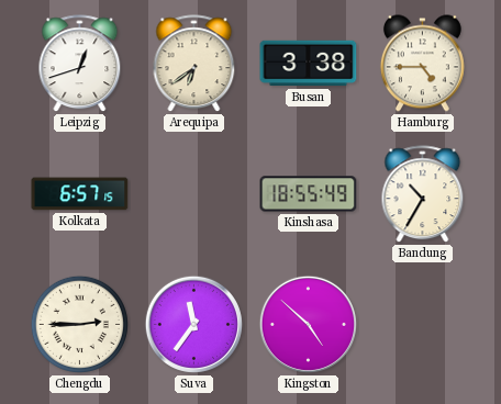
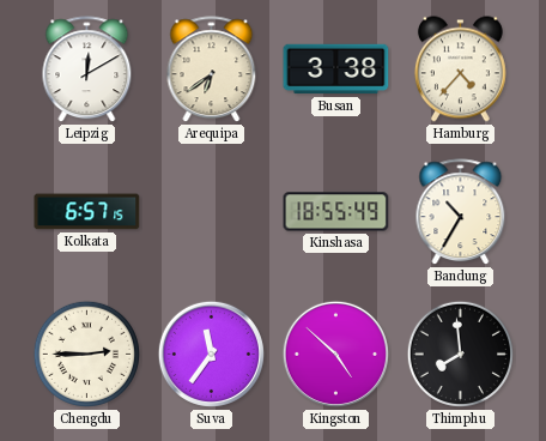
Leipzig: 12:42 -> 12:10
Hamburg: 4:45 -> 4:37
Thimphu: none -> 7:59
